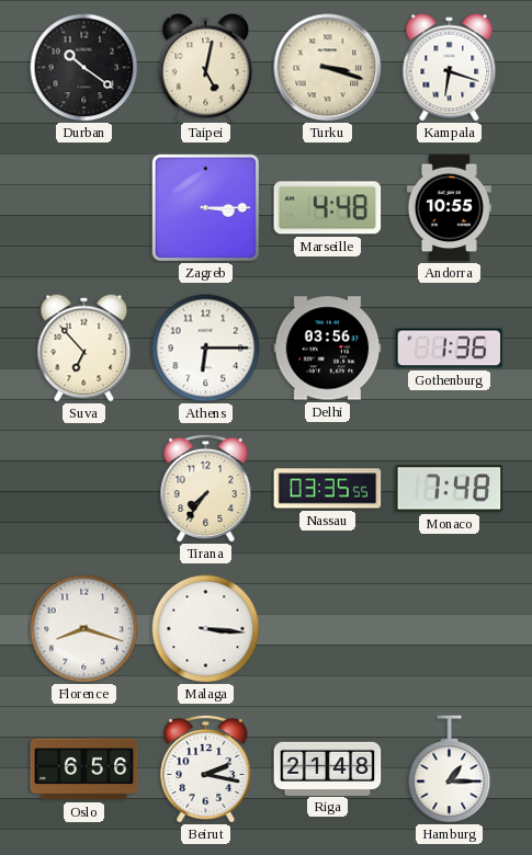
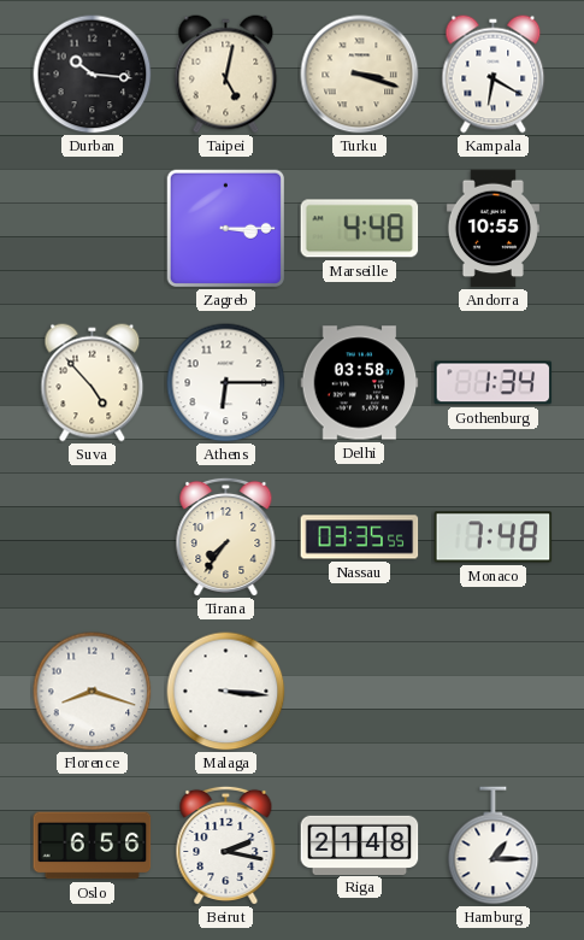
Durban: 10:21 -> 10:16
Kampala: 6:18 -> 6:20
Suva: 6:53 -> 4:53
Delhi: 03:56 -> 03:58
Gothenburg: 1:36 -> 1:34
